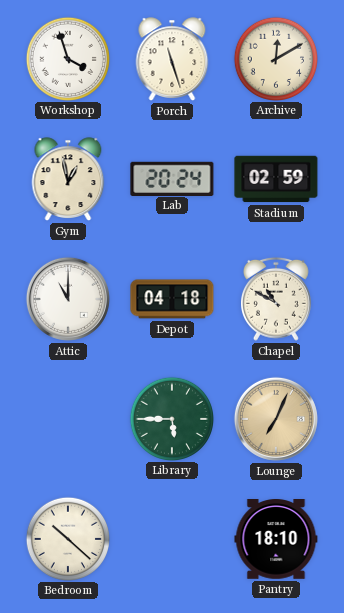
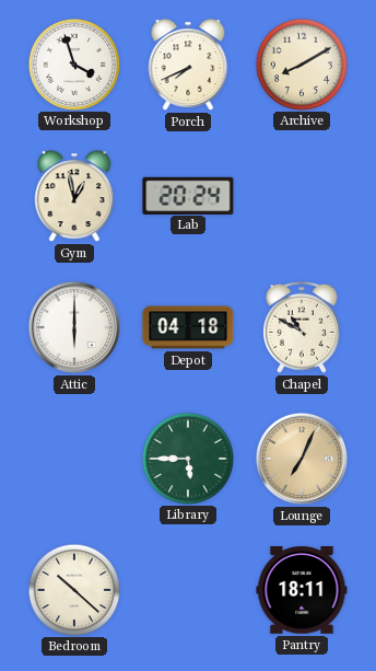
Porch: 11:27 -> 7:41
Archive: 12:10 -> 8:10
Stadium: 02:59 -> none
Attic: 11:00 -> 6:00
Pantry: 18:10 -> 18:11
